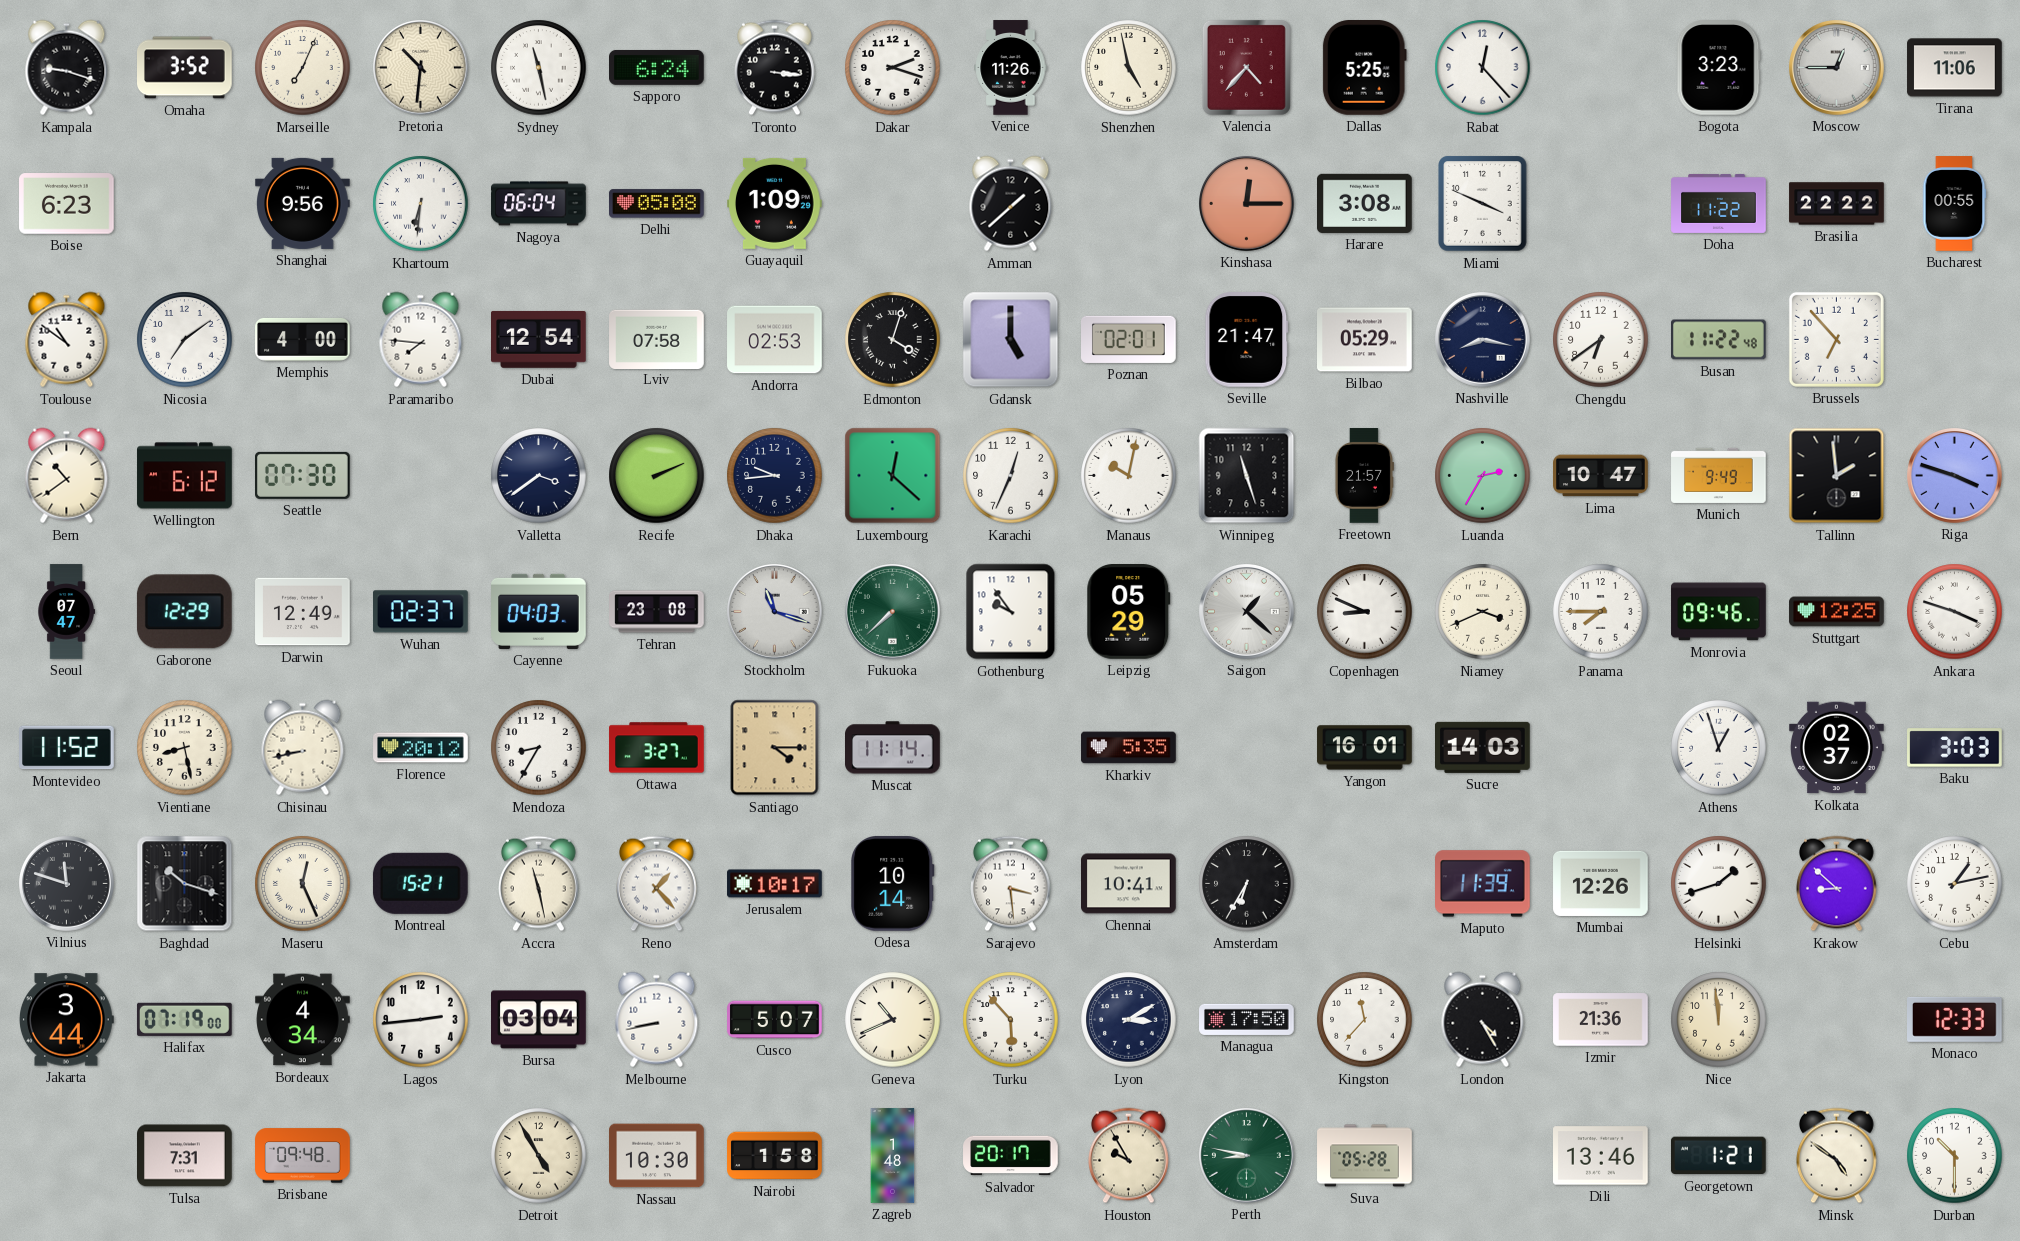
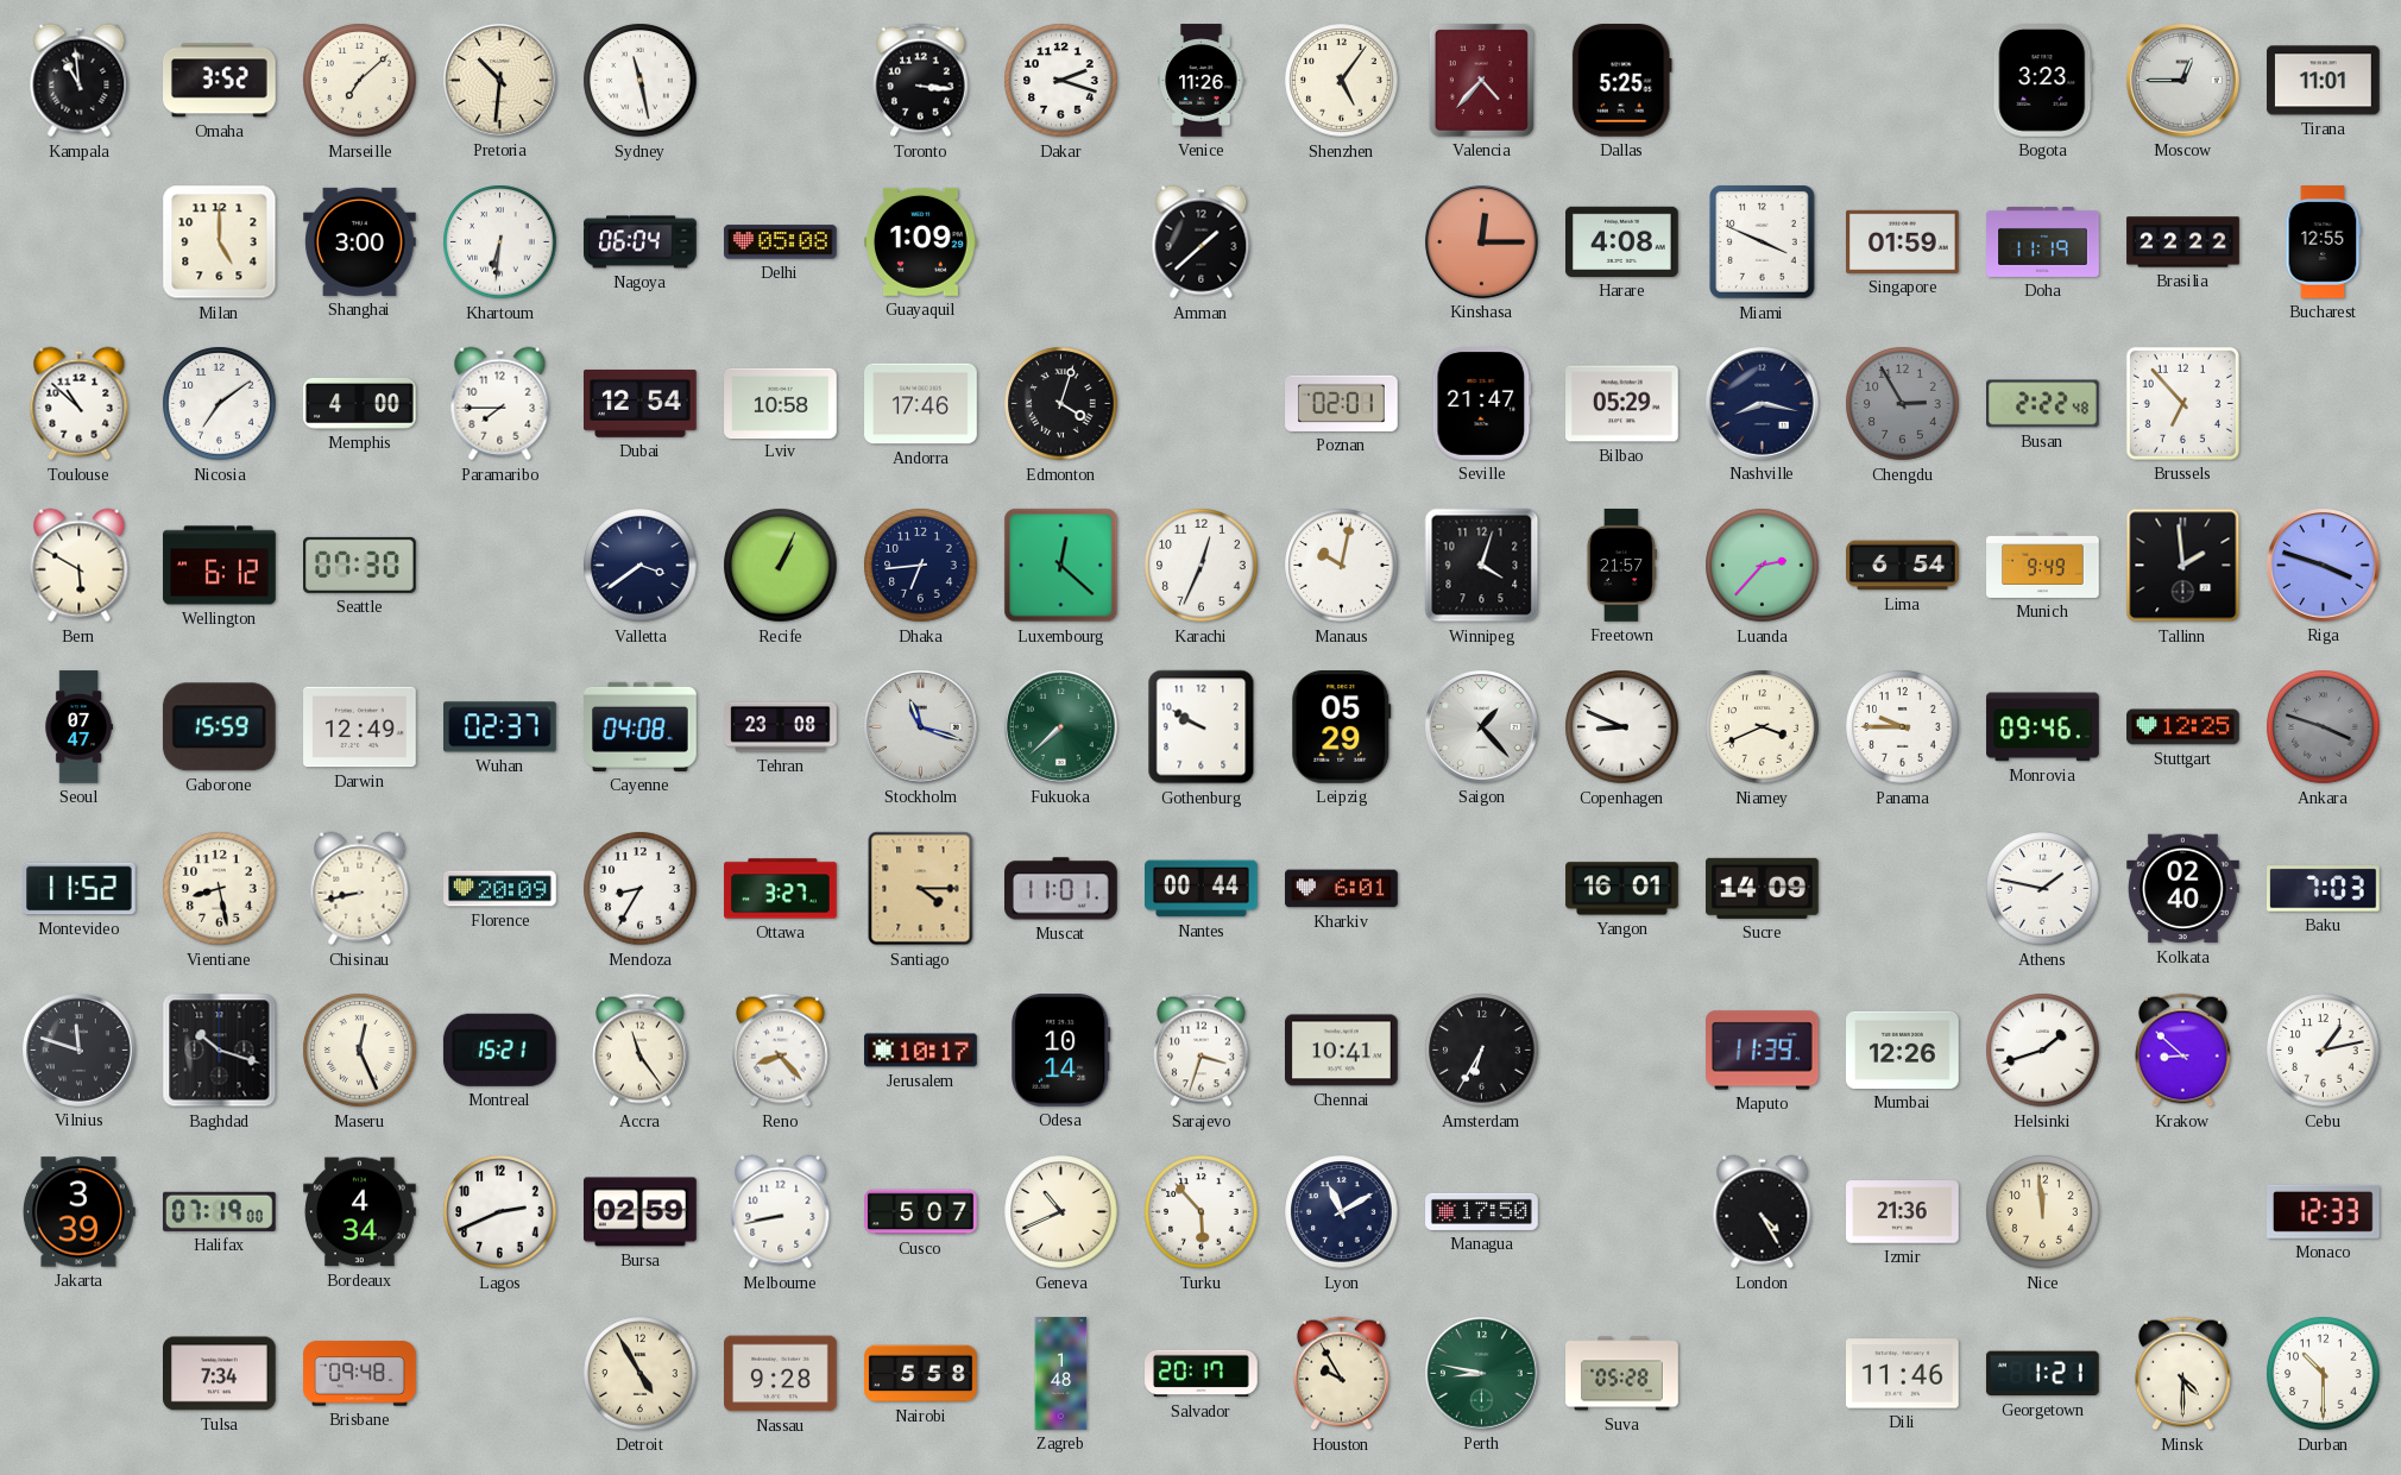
Kampala: 9:18 -> 10:59
Marseille: 7:04 -> 7:08
Sapporo: 6:24 -> none
Shenzhen: 4:58 -> 5:06
Rabat: 12:23 -> none
Tirana: 11:06 -> 11:01
Boise: 6:23 -> none
Milan: none -> 5:00
Shanghai: 9:56 -> 3:00
Harare: 3:08 -> 4:08
Singapore: none -> 01:59
Doha: 11:22 -> 11:19
Bucharest: 00:55 -> 12:55
Toulouse: 10:51 -> 10:52
Paramaribo: 7:46 -> 7:45
Lviv: 07:58 -> 10:58
Andorra: 02:53 -> 17:46
Gdansk: 5:00 -> none
Chengdu: 6:39 -> 2:55
Chengdu dial: white -> grey
Busan: 11:22 -> 2:22
Bern: 10:39 -> 5:50
Recife: 2:11 -> 1:04
Dhaka: 9:44 -> 6:44
Winnipeg: 11:27 -> 4:03
Luanda: 2:35 -> 2:37
Lima: 10:47 -> 6:54
Gaborone: 12:29 -> 15:59
Cayenne: 04:03 -> 04:08
Gothenburg: 9:54 -> 9:50
Saigon: 1:22 -> 1:23
Panama: 7:45 -> 9:45
Ankara dial: white -> grey
Florence: 20:12 -> 20:09
Muscat: 11:14 -> 11:01
Nantes: none -> 00:44
Kharkiv: 5:35 -> 6:01
Sucre: 14:03 -> 14:09
Athens: 12:57 -> 1:47
Kolkata: 02:37 -> 02:40
Baku: 3:03 -> 7:03
Accra: 11:28 -> 11:24
Reno: 1:23 -> 8:23
Sarajevo: 3:29 -> 3:33
Jakarta: 3:44 -> 3:39
Lagos: 2:44 -> 2:41
Bursa: 03:04 -> 02:59
Lyon: 3:10 -> 11:10
Kingston: 11:37 -> none
Tulsa: 7:31 -> 7:34
Nassau: 10:30 -> 9:28
Nairobi: 1:58 -> 5:58
Dili: 13:46 -> 11:46
Minsk: 4:51 -> 4:30
